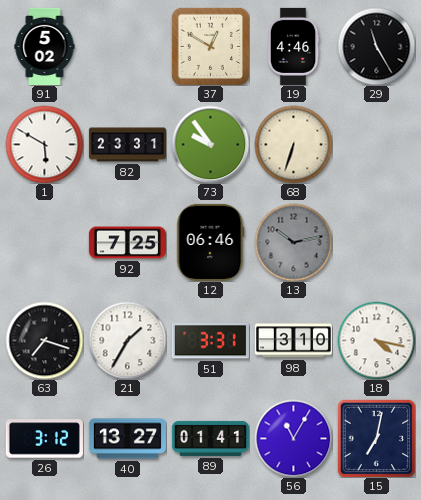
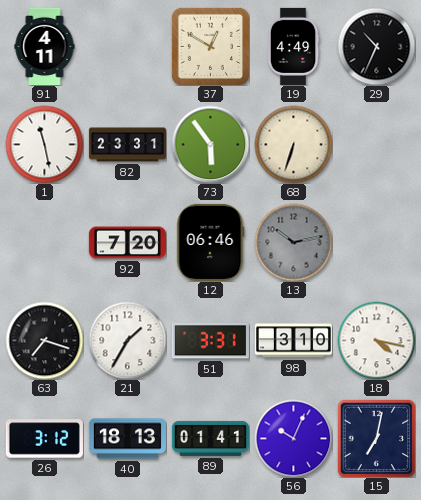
91: 5:02 -> 4:11
19: 4:46 -> 4:49
29: 11:25 -> 10:34
1: 5:50 -> 11:28
73: 9:54 -> 5:54
92: 7:25 -> 7:20
40: 13:27 -> 18:13
56: 11:05 -> 10:04
